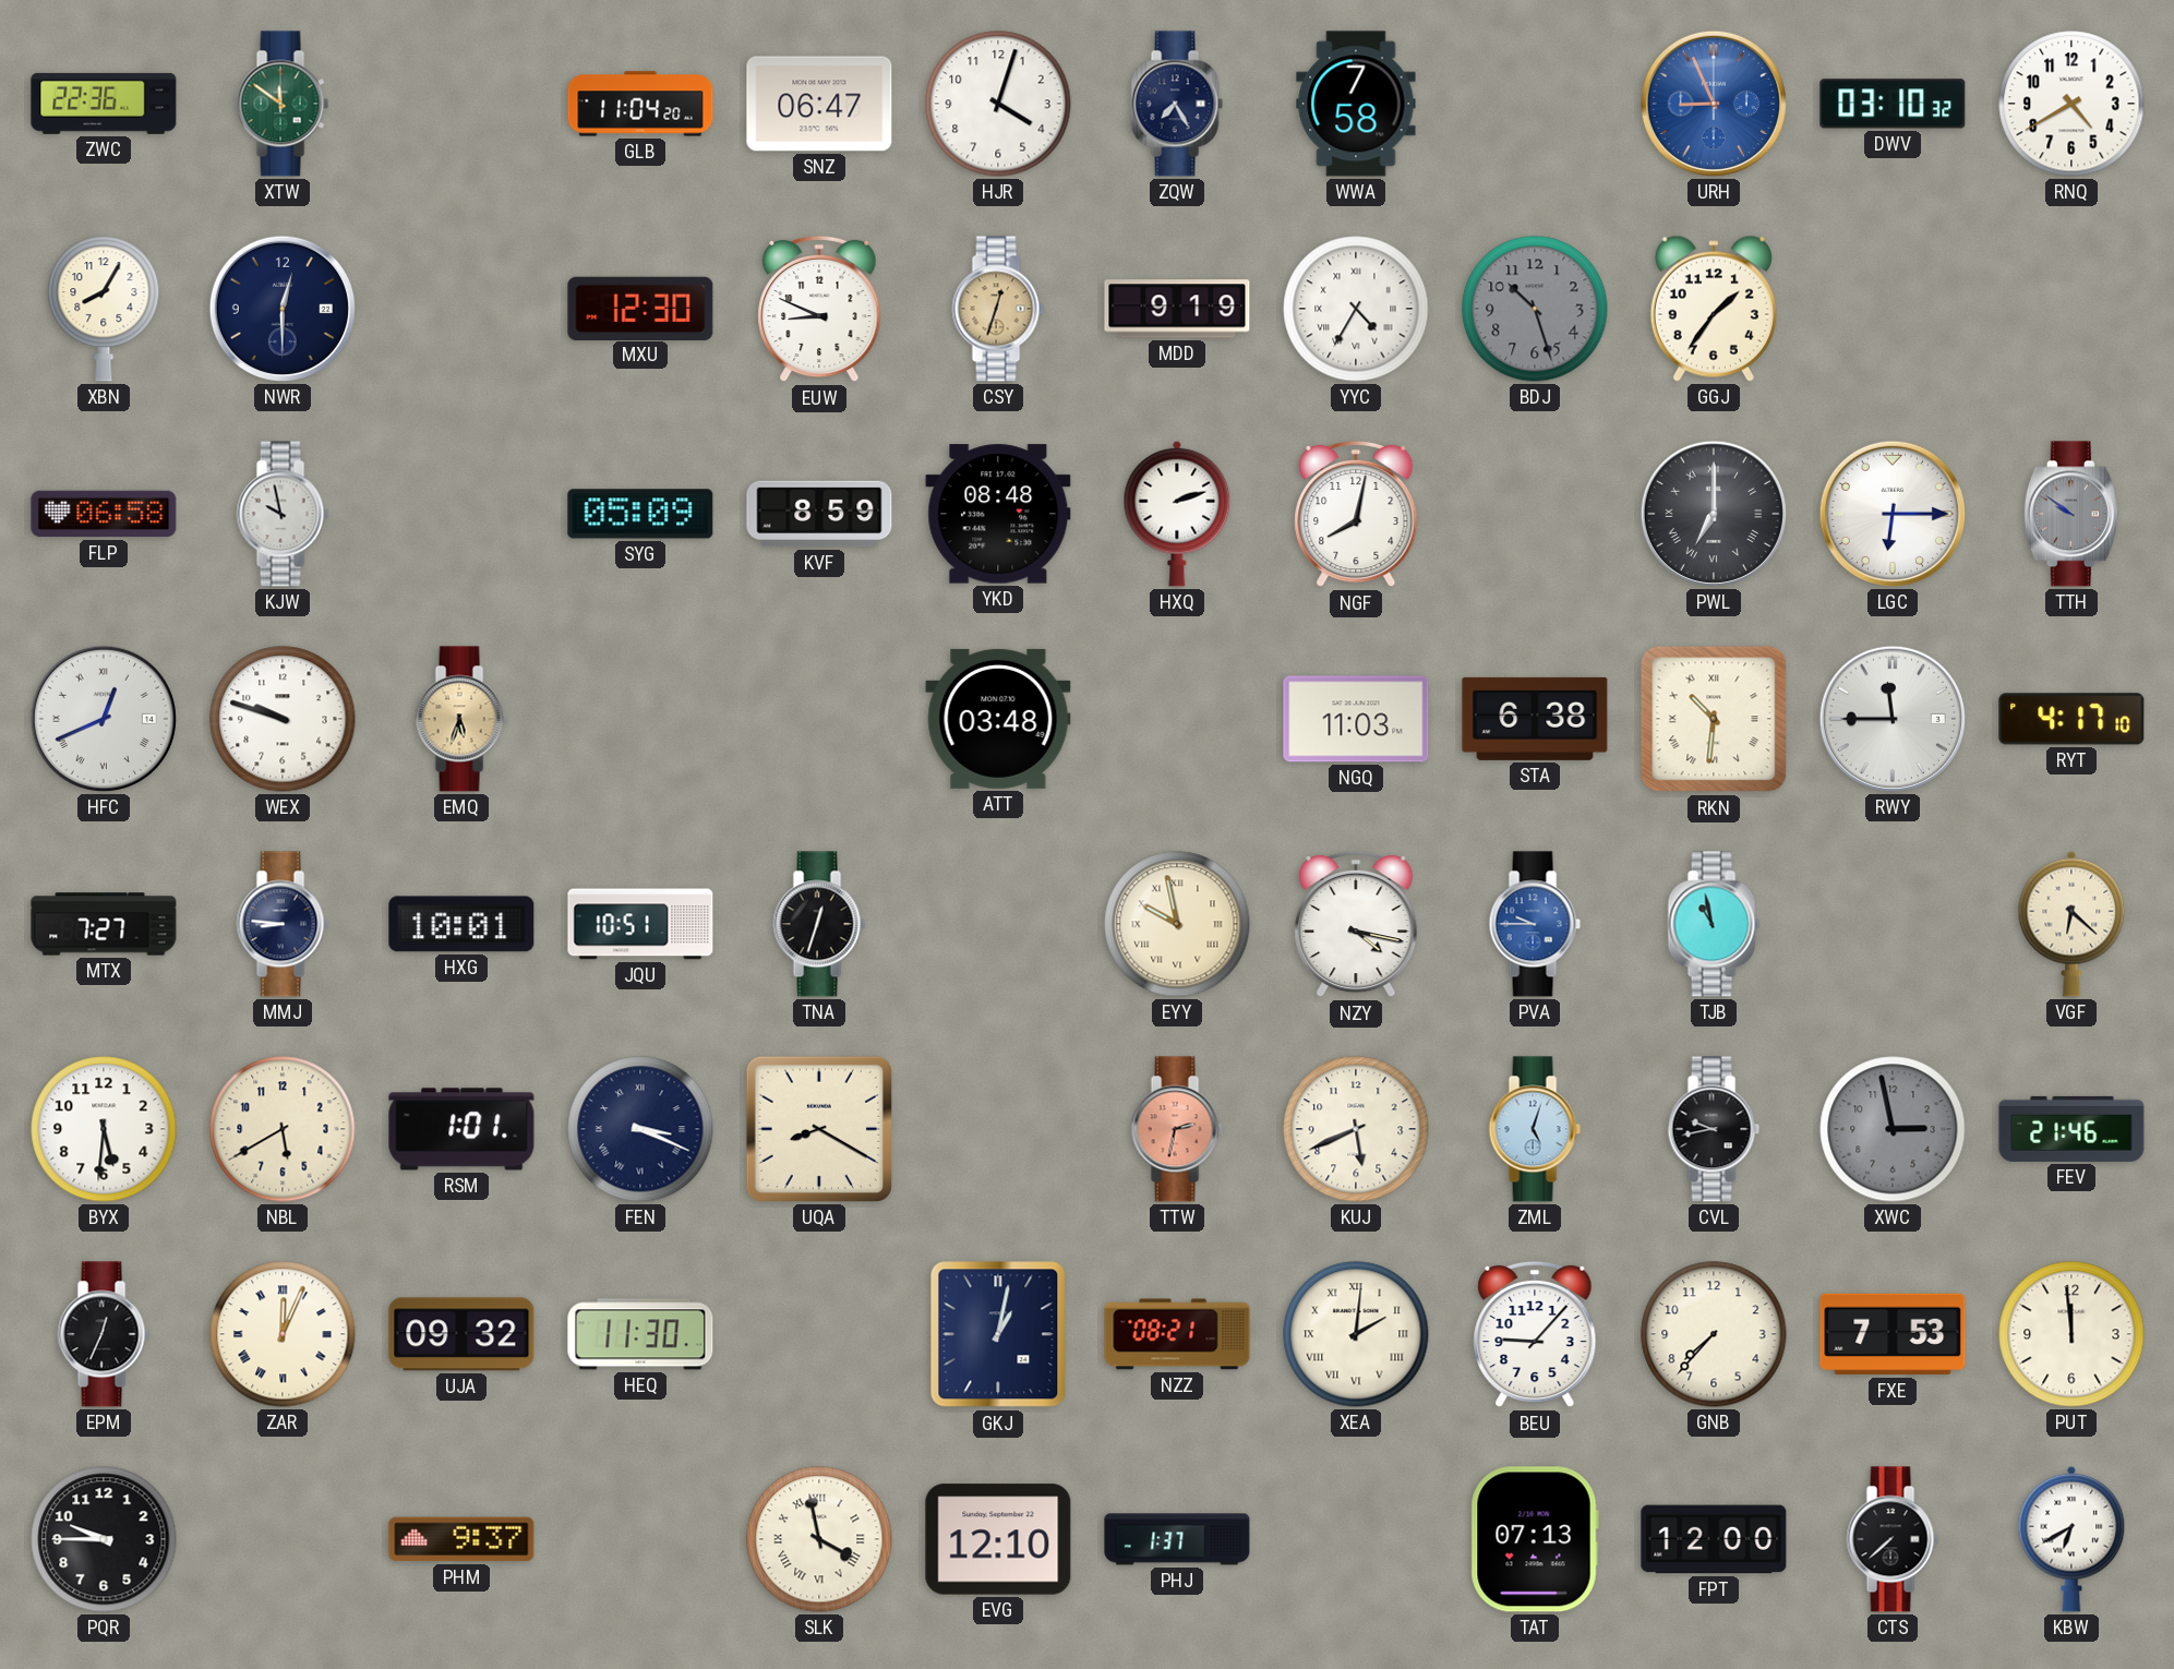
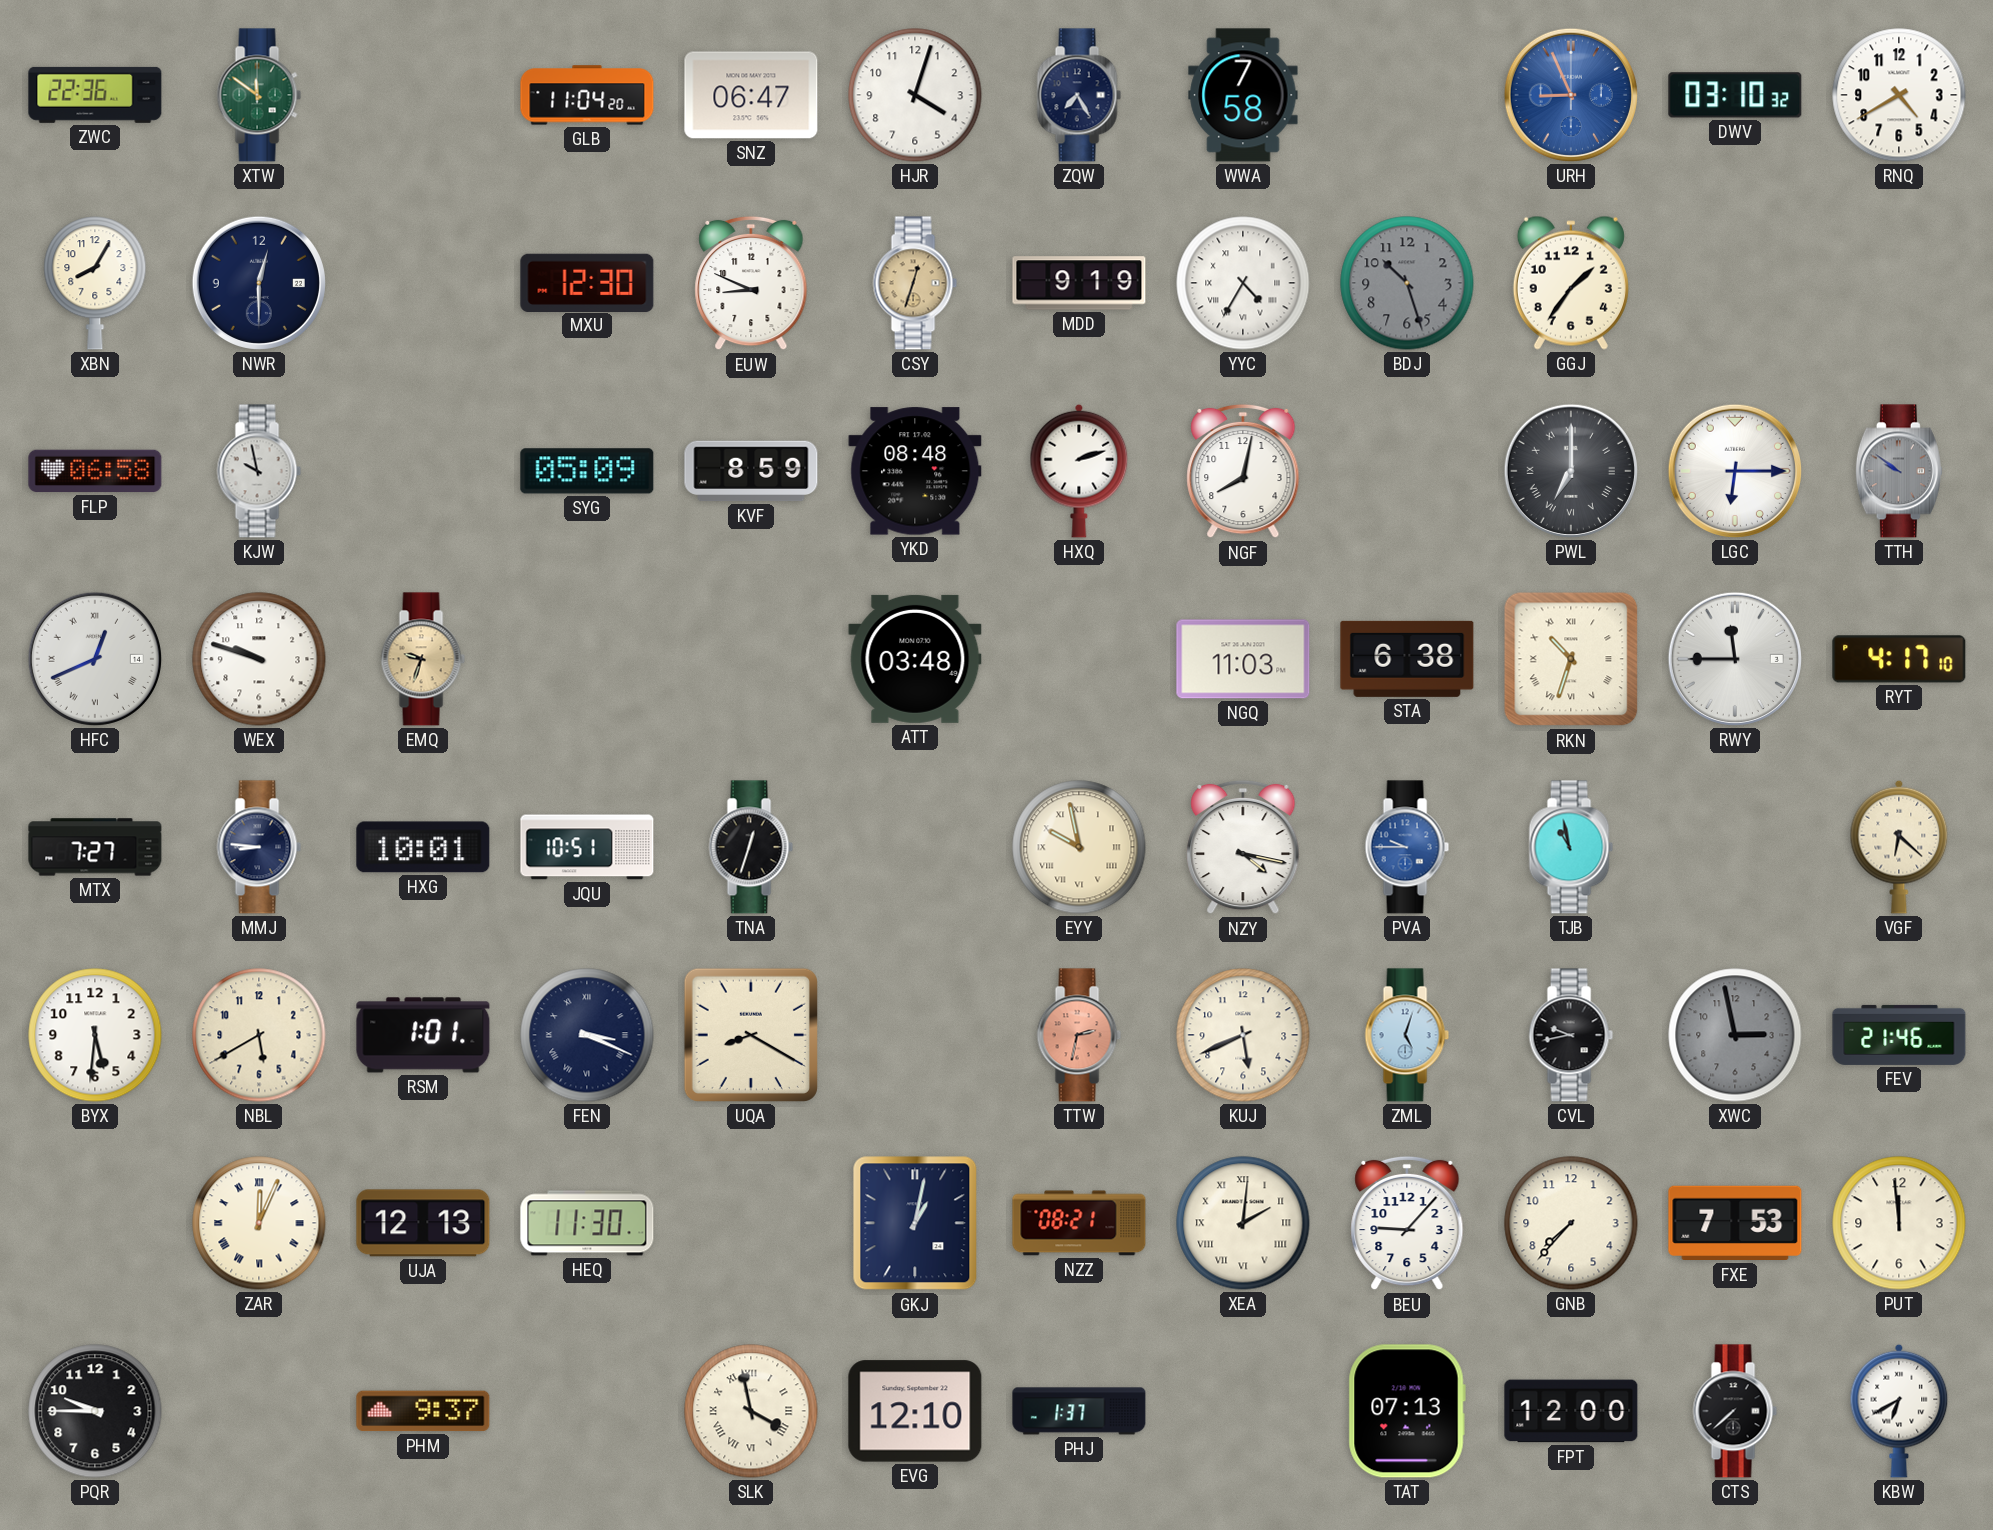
EMQ: 5:33 -> 9:33
RKN: 10:31 -> 10:33
EPM: 12:34 -> none
UJA: 09:32 -> 12:13
